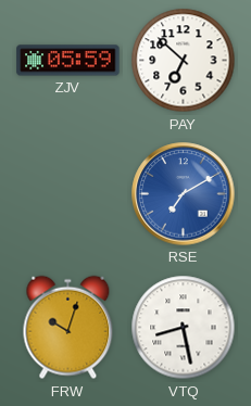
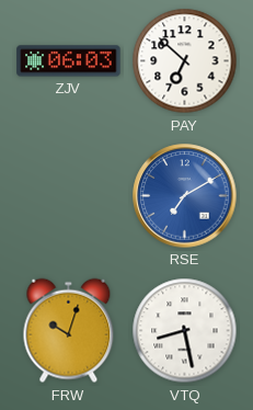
ZJV: 05:59 -> 06:03
